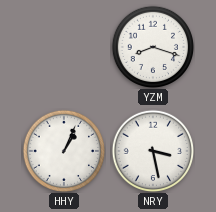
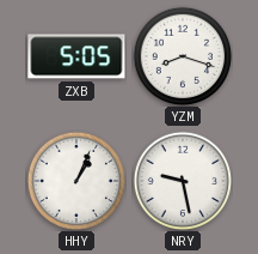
ZXB: none -> 5:05
NRY: 3:28 -> 9:28
